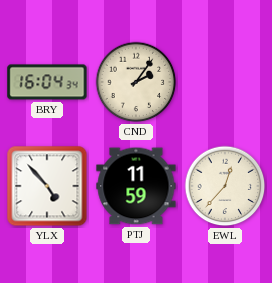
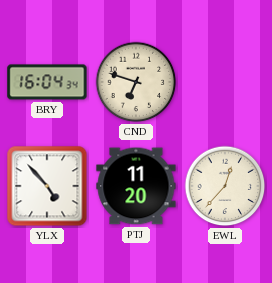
CND: 2:06 -> 6:48
PTJ: 11:59 -> 11:20
